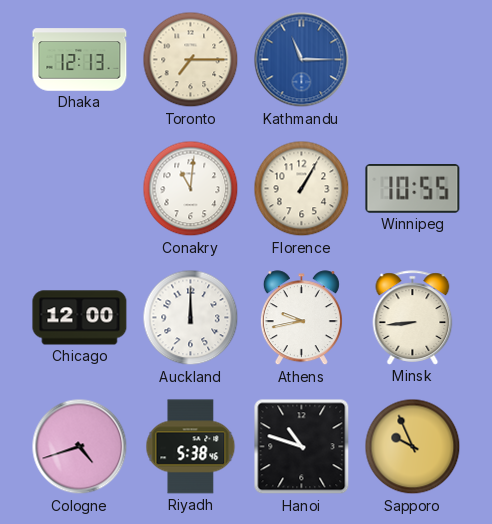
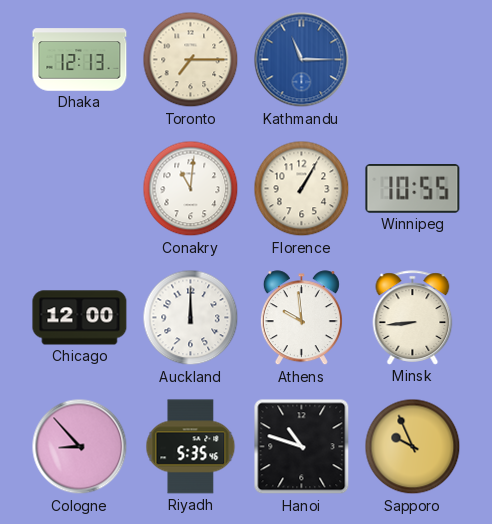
Athens: 9:43 -> 9:59
Cologne: 4:42 -> 8:53
Riyadh: 5:38 -> 5:35
